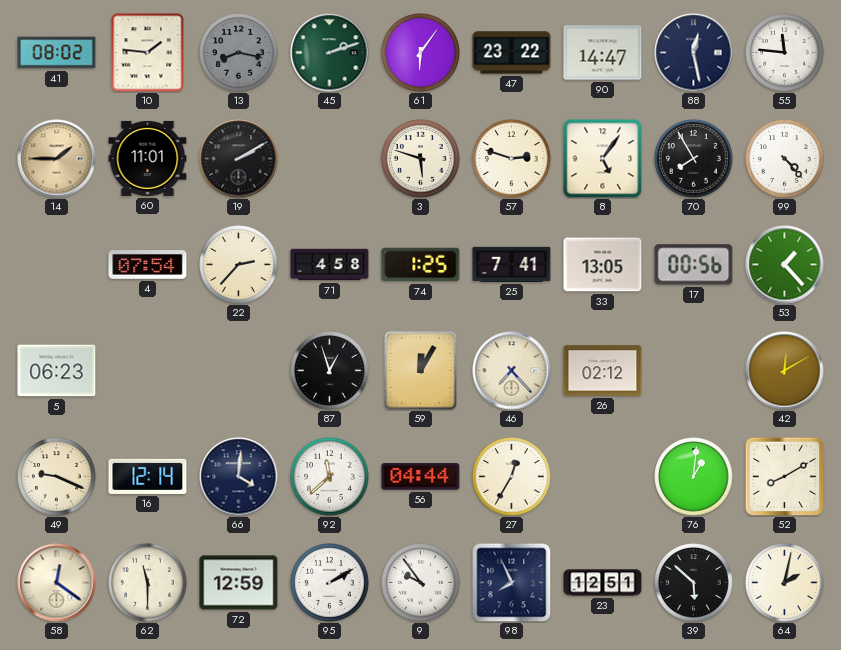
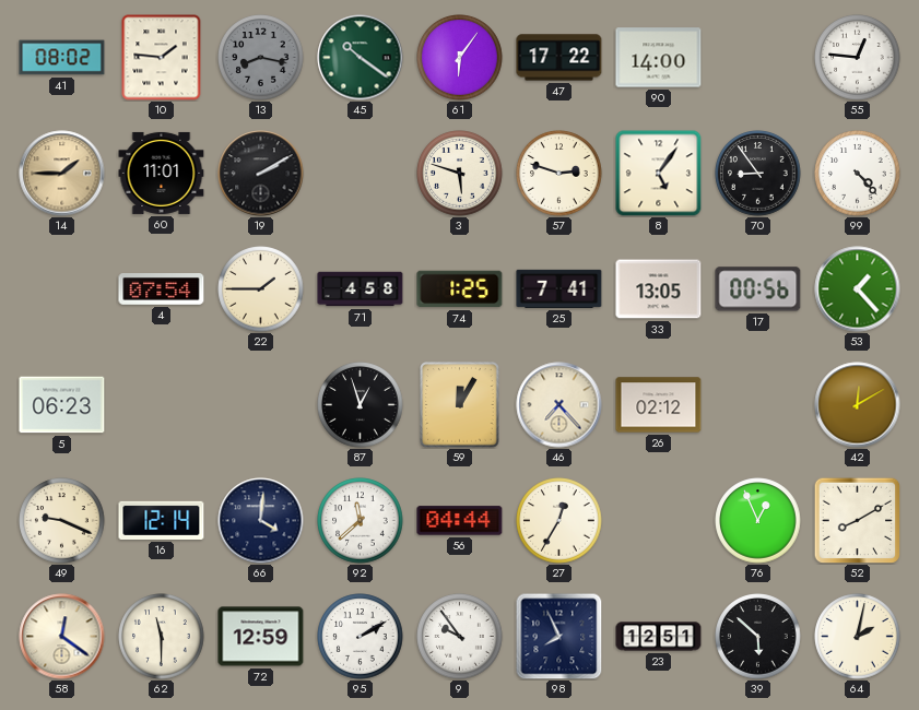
45: 2:12 -> 10:21
47: 23:22 -> 17:22
90: 14:47 -> 14:00
88: 12:28 -> none
55: 11:46 -> 12:46
70: 7:55 -> 8:54
22: 2:37 -> 1:45
76: 1:01 -> 12:56
